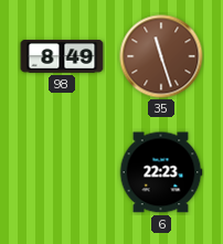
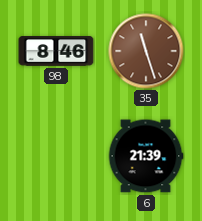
98: 8:49 -> 8:46
6: 22:23 -> 21:39
